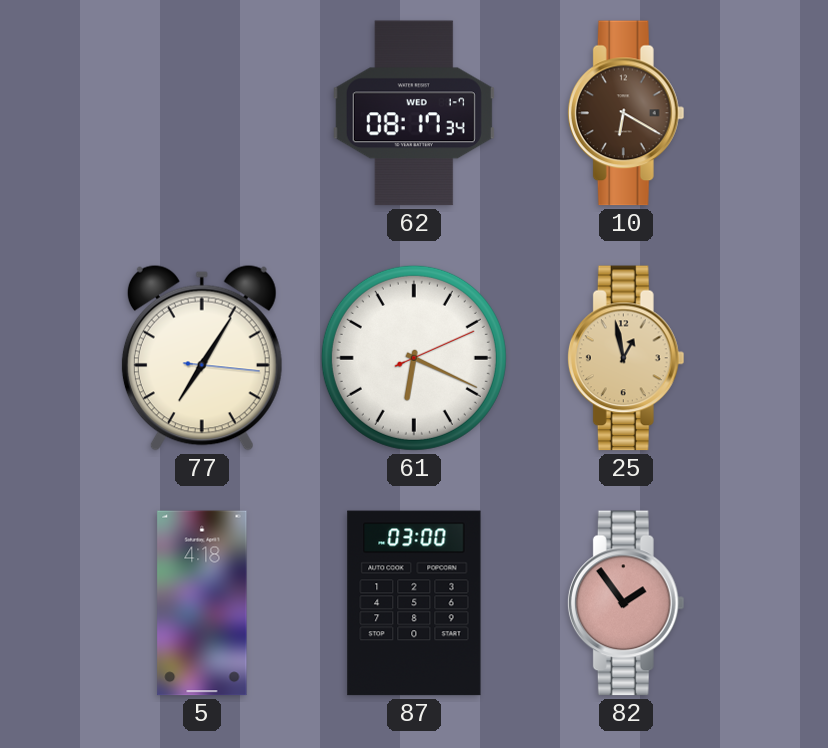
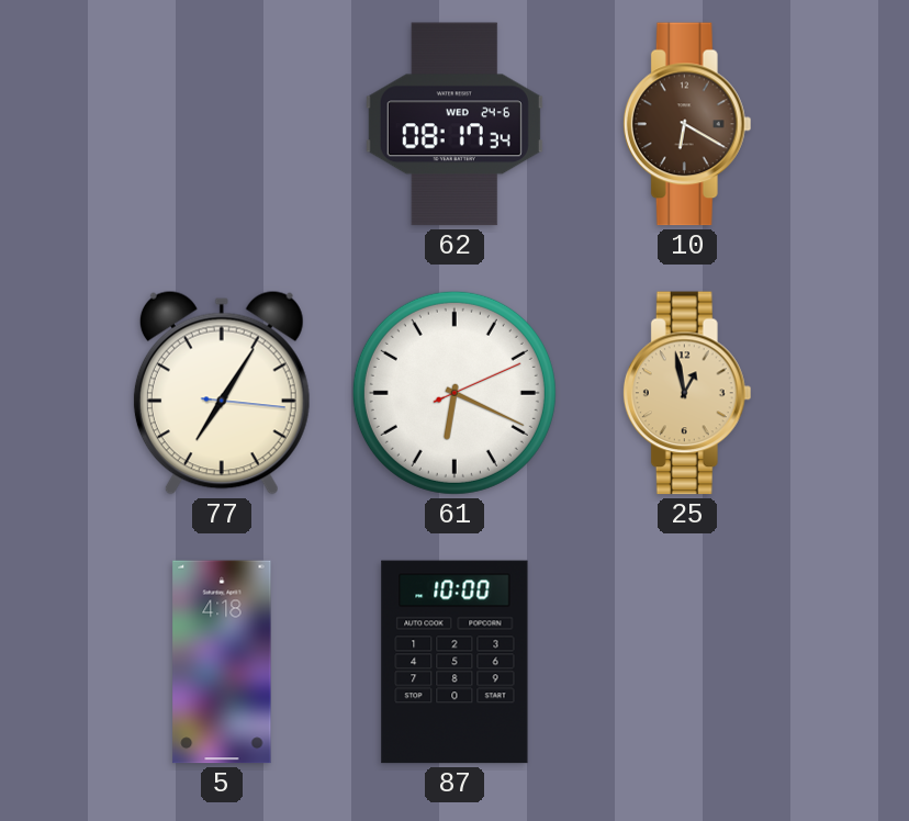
62 date: WED 1-7 -> WED 24-6
87: 03:00 -> 10:00
82: 1:54 -> none
